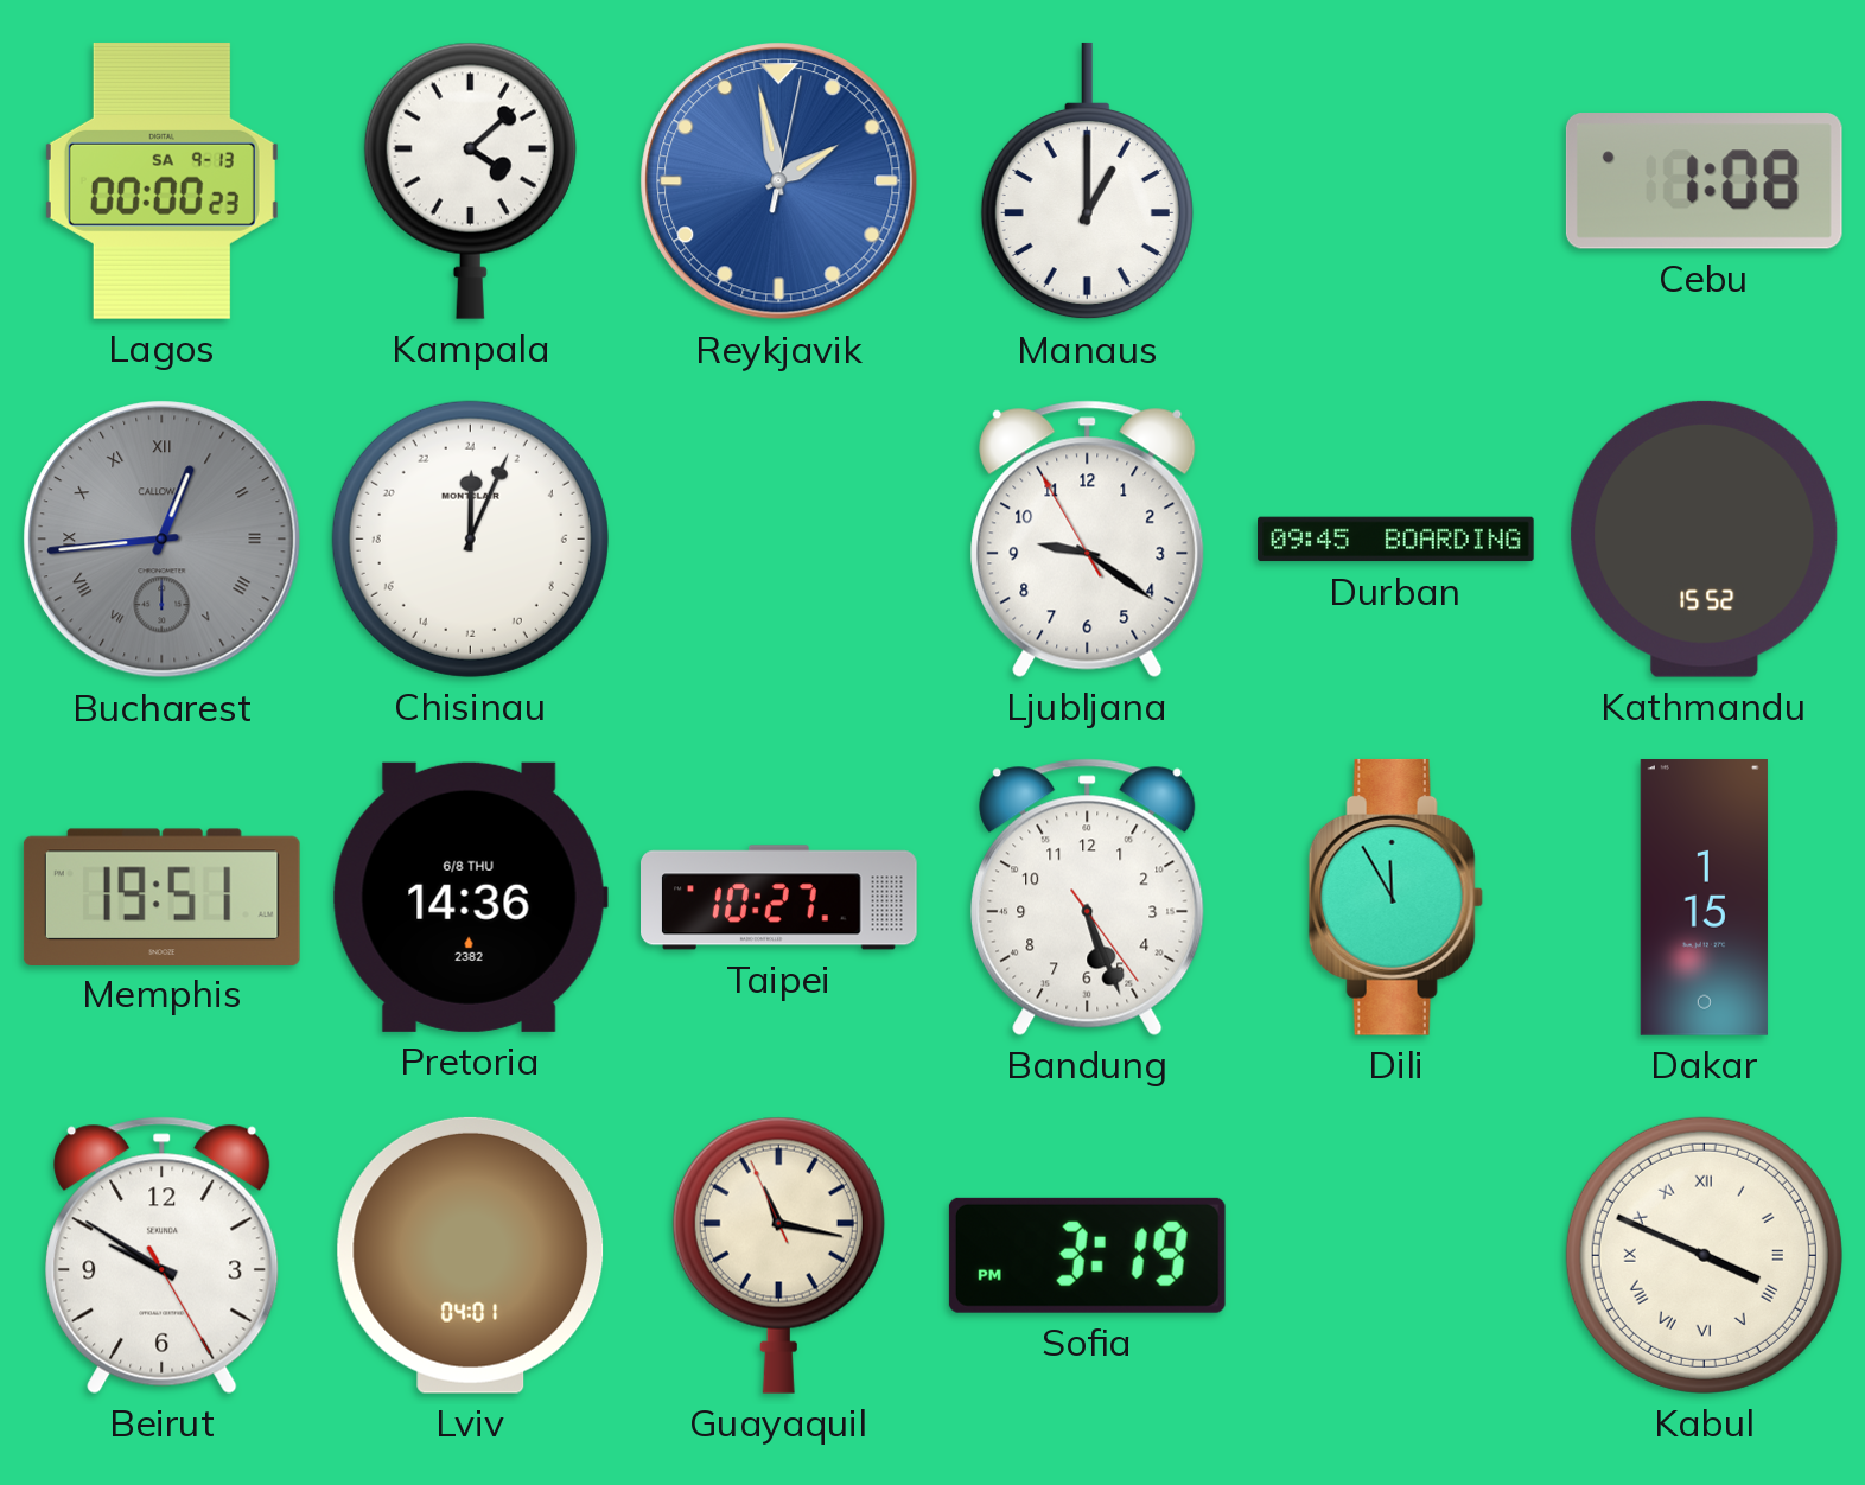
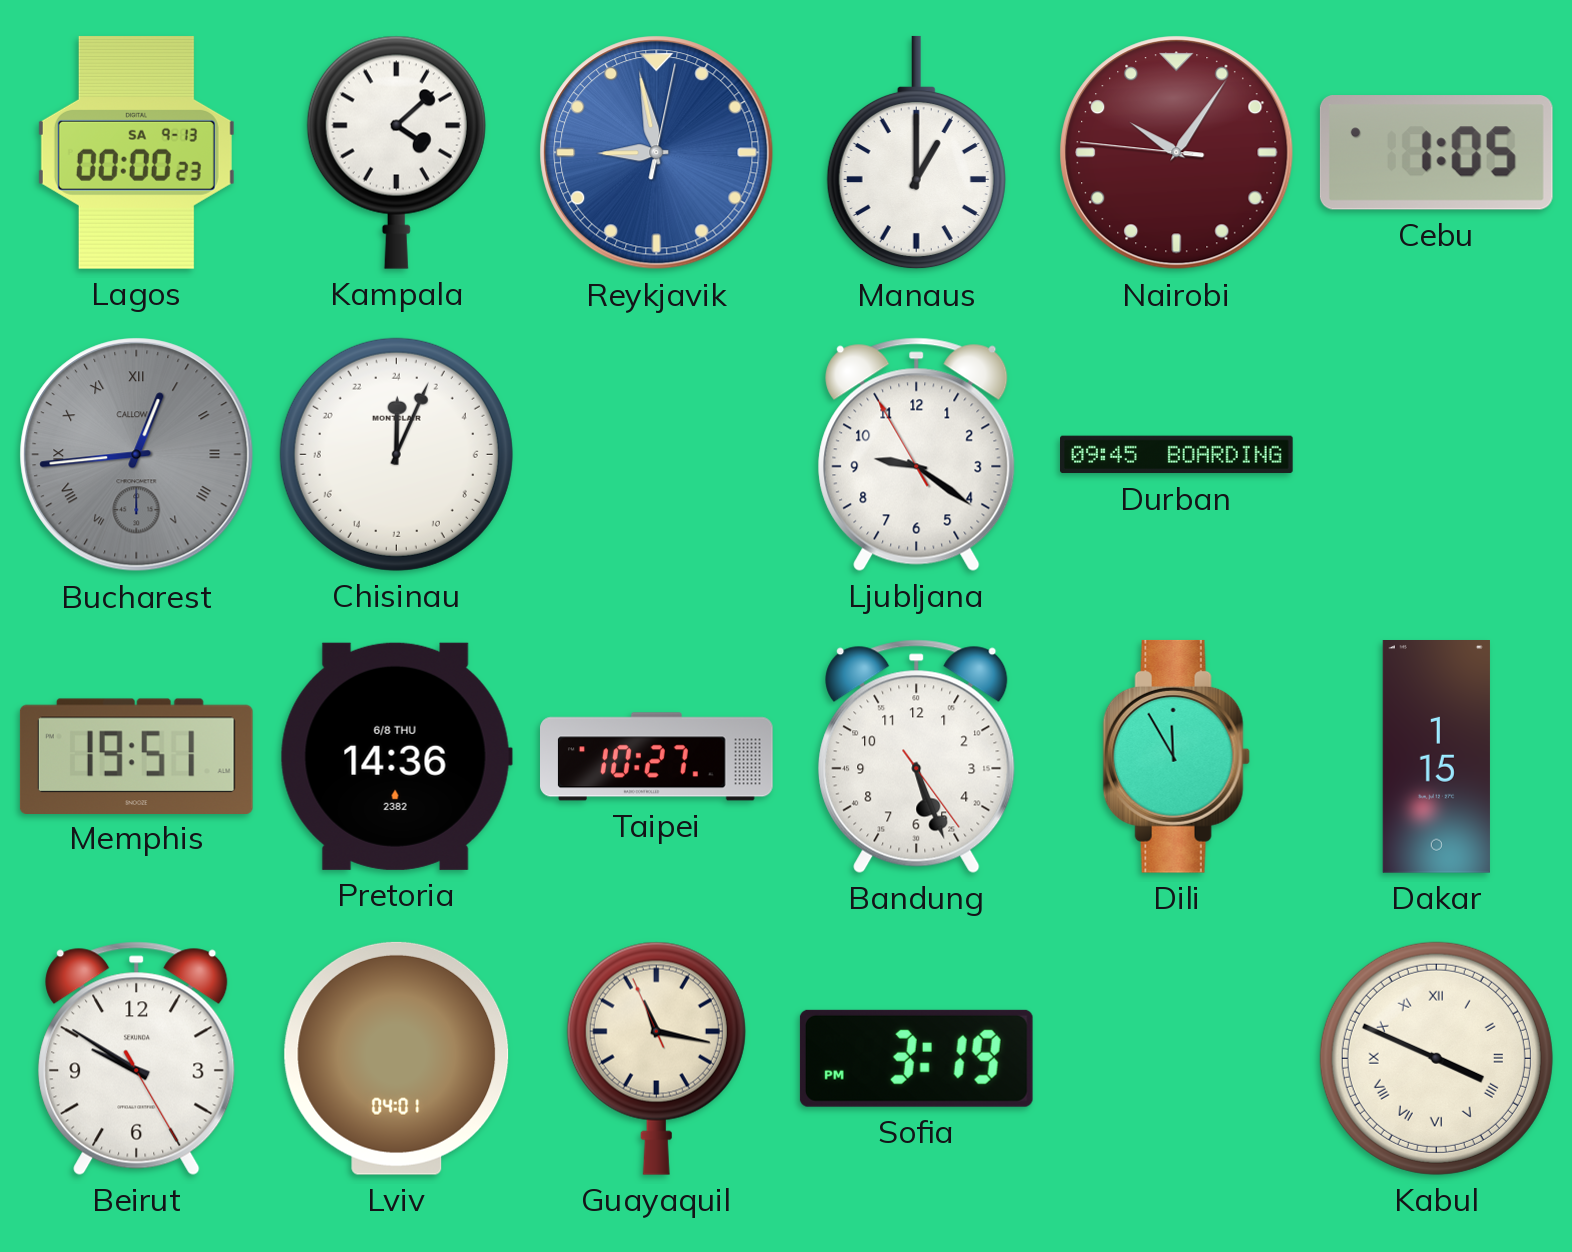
Reykjavik: 1:58 -> 8:58
Nairobi: none -> 10:05
Cebu: 1:08 -> 1:05
Kathmandu: 15:52 -> none
